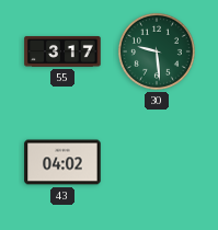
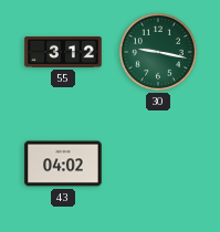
55: 3:17 -> 3:12
30: 9:29 -> 9:17
